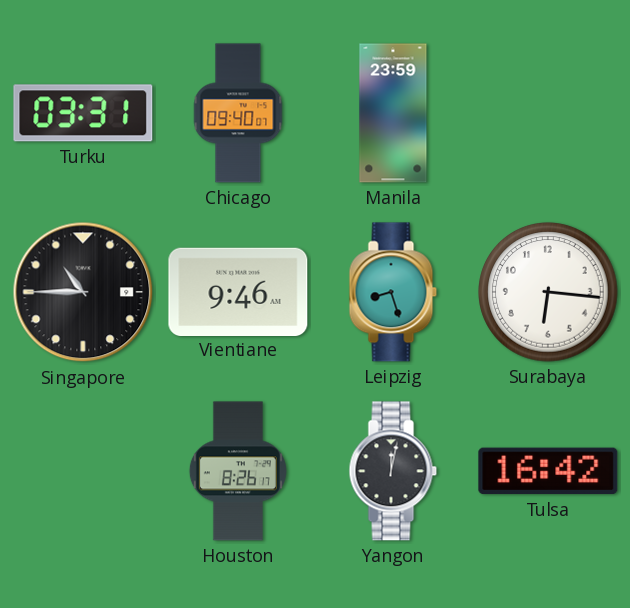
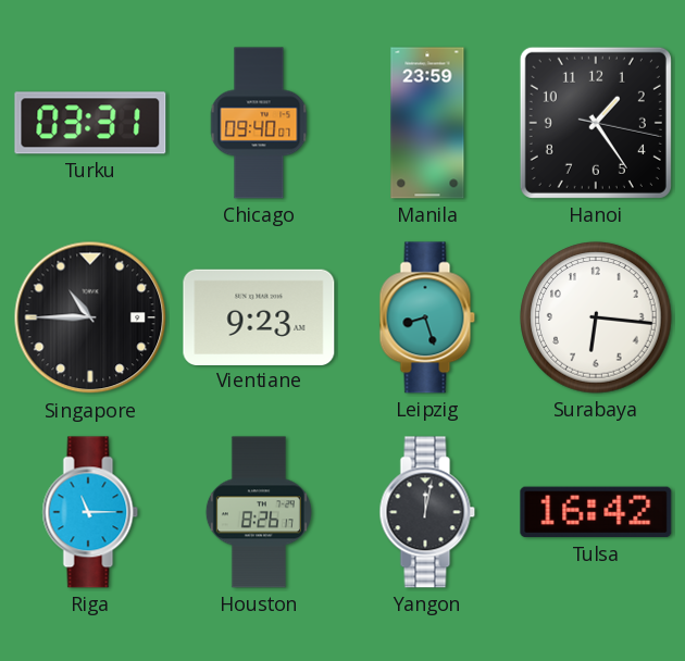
Hanoi: none -> 1:24
Vientiane: 9:46 -> 9:23
Riga: none -> 11:15
